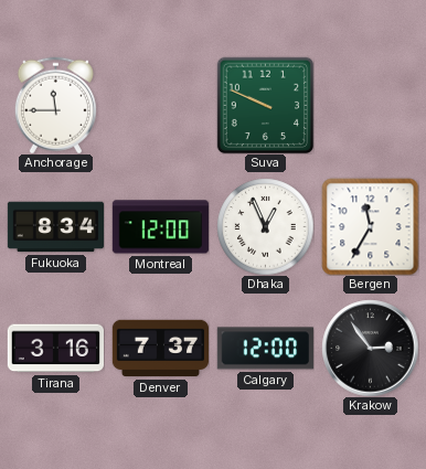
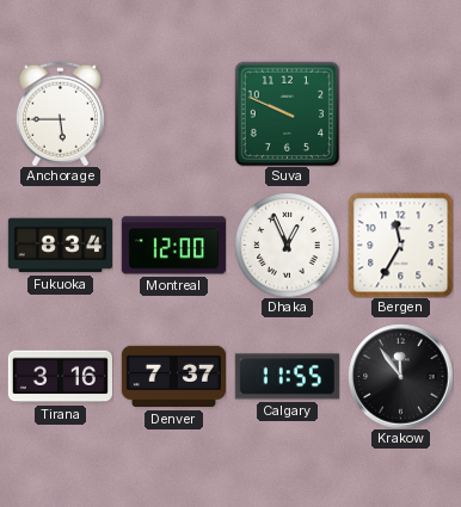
Anchorage: 11:45 -> 5:45
Calgary: 12:00 -> 11:55
Krakow: 2:54 -> 11:54
